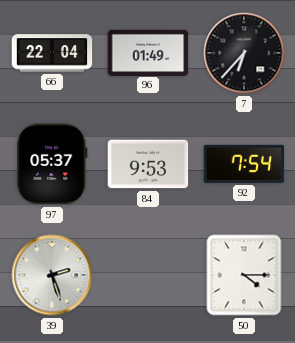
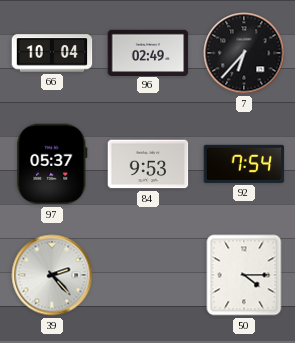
66: 22:04 -> 10:04
96: 01:49 -> 02:49
39: 2:27 -> 2:23
